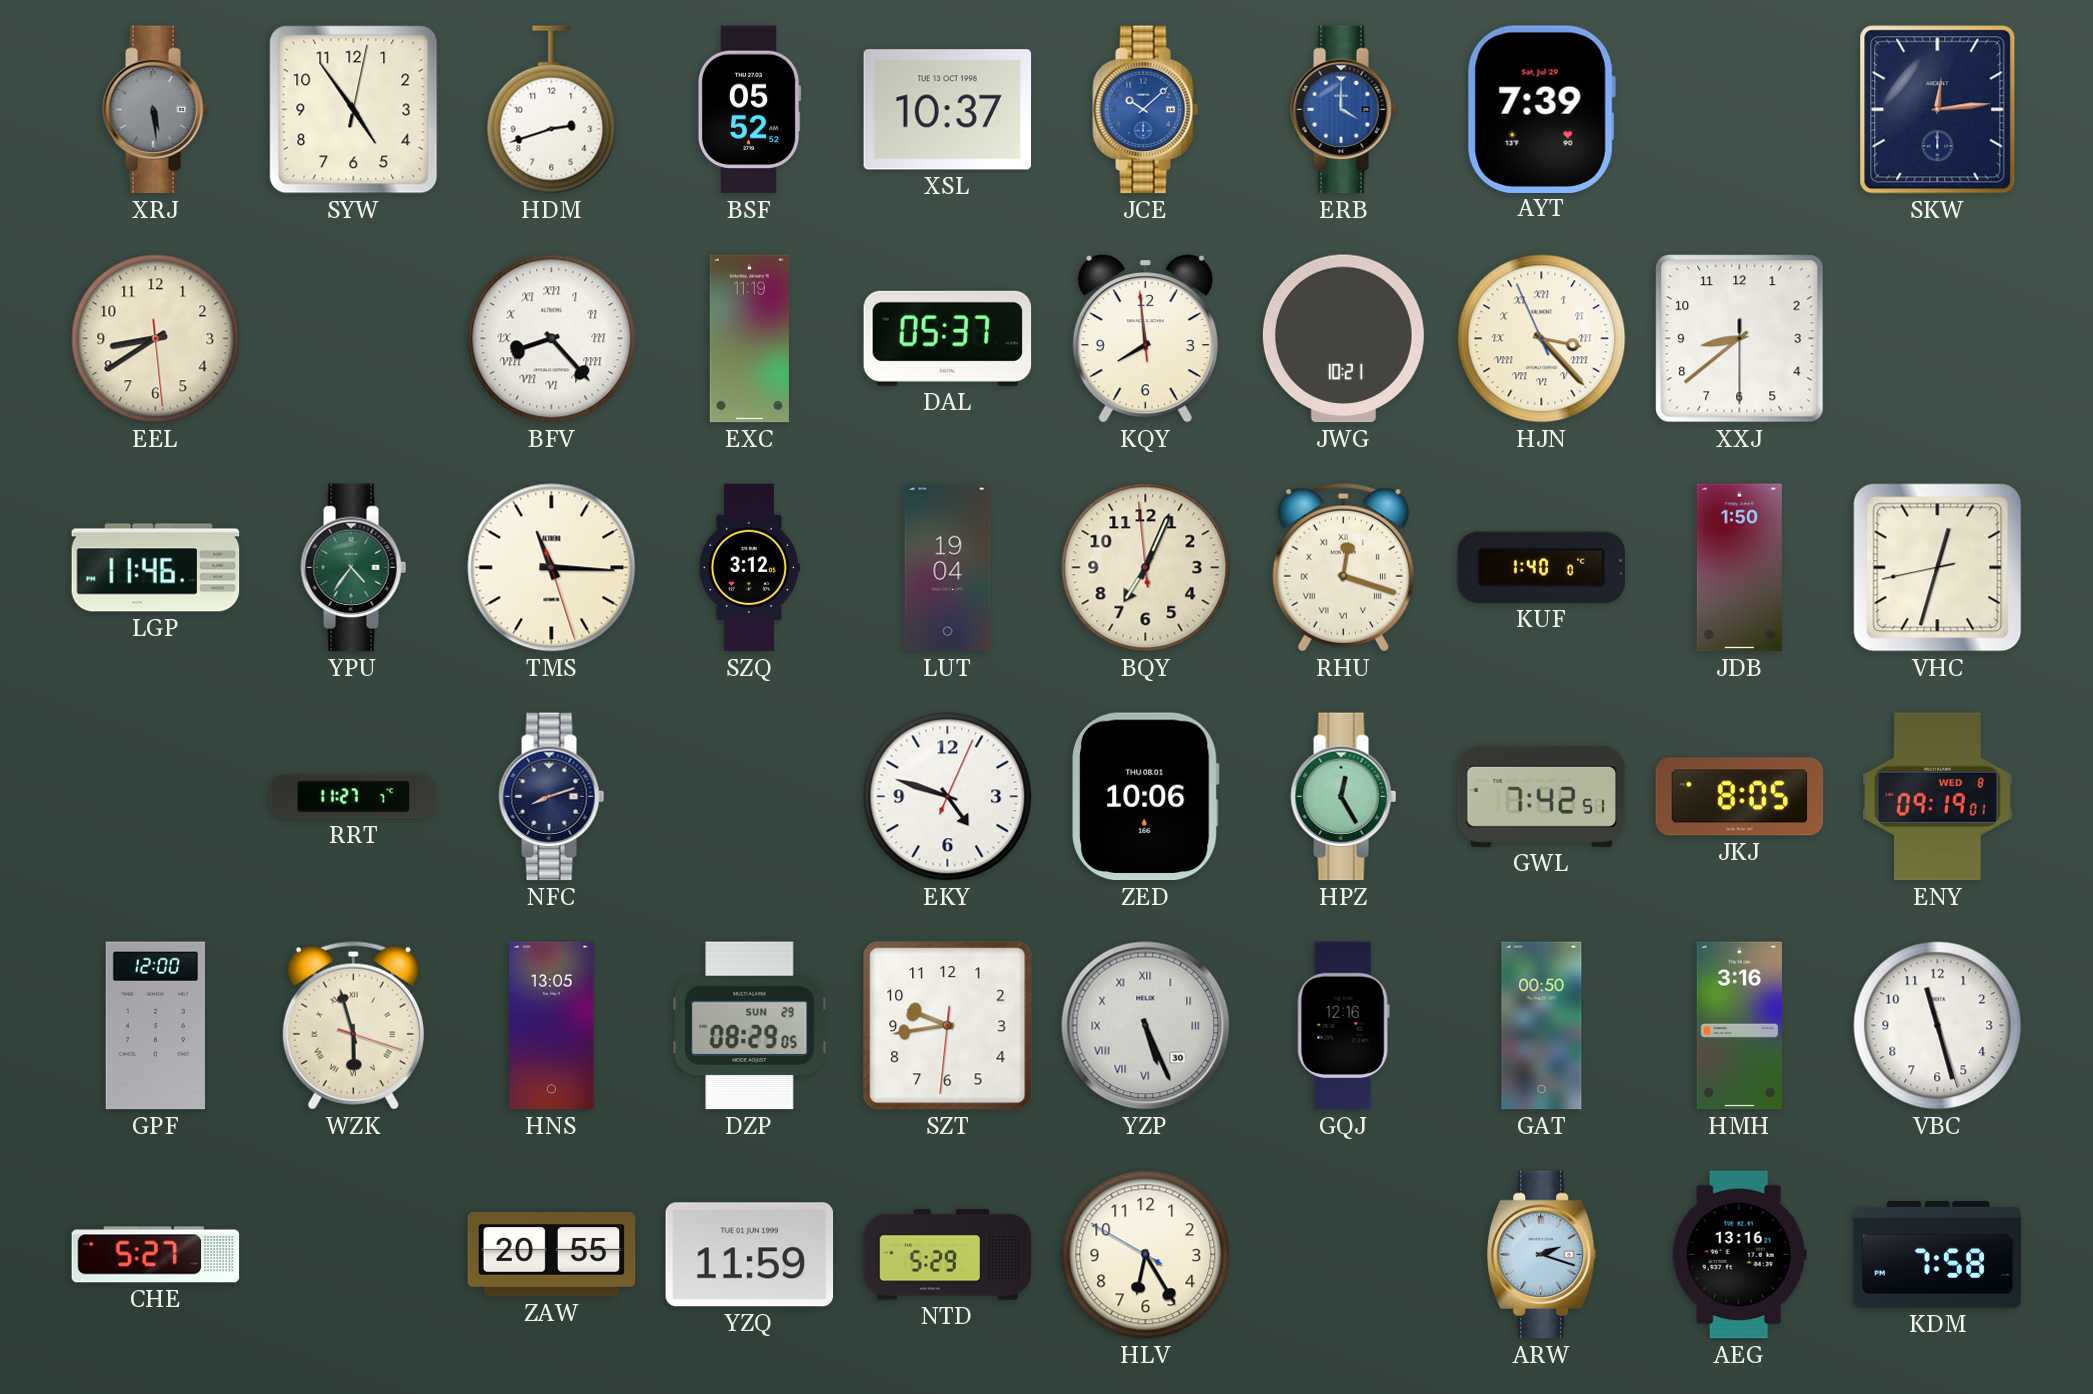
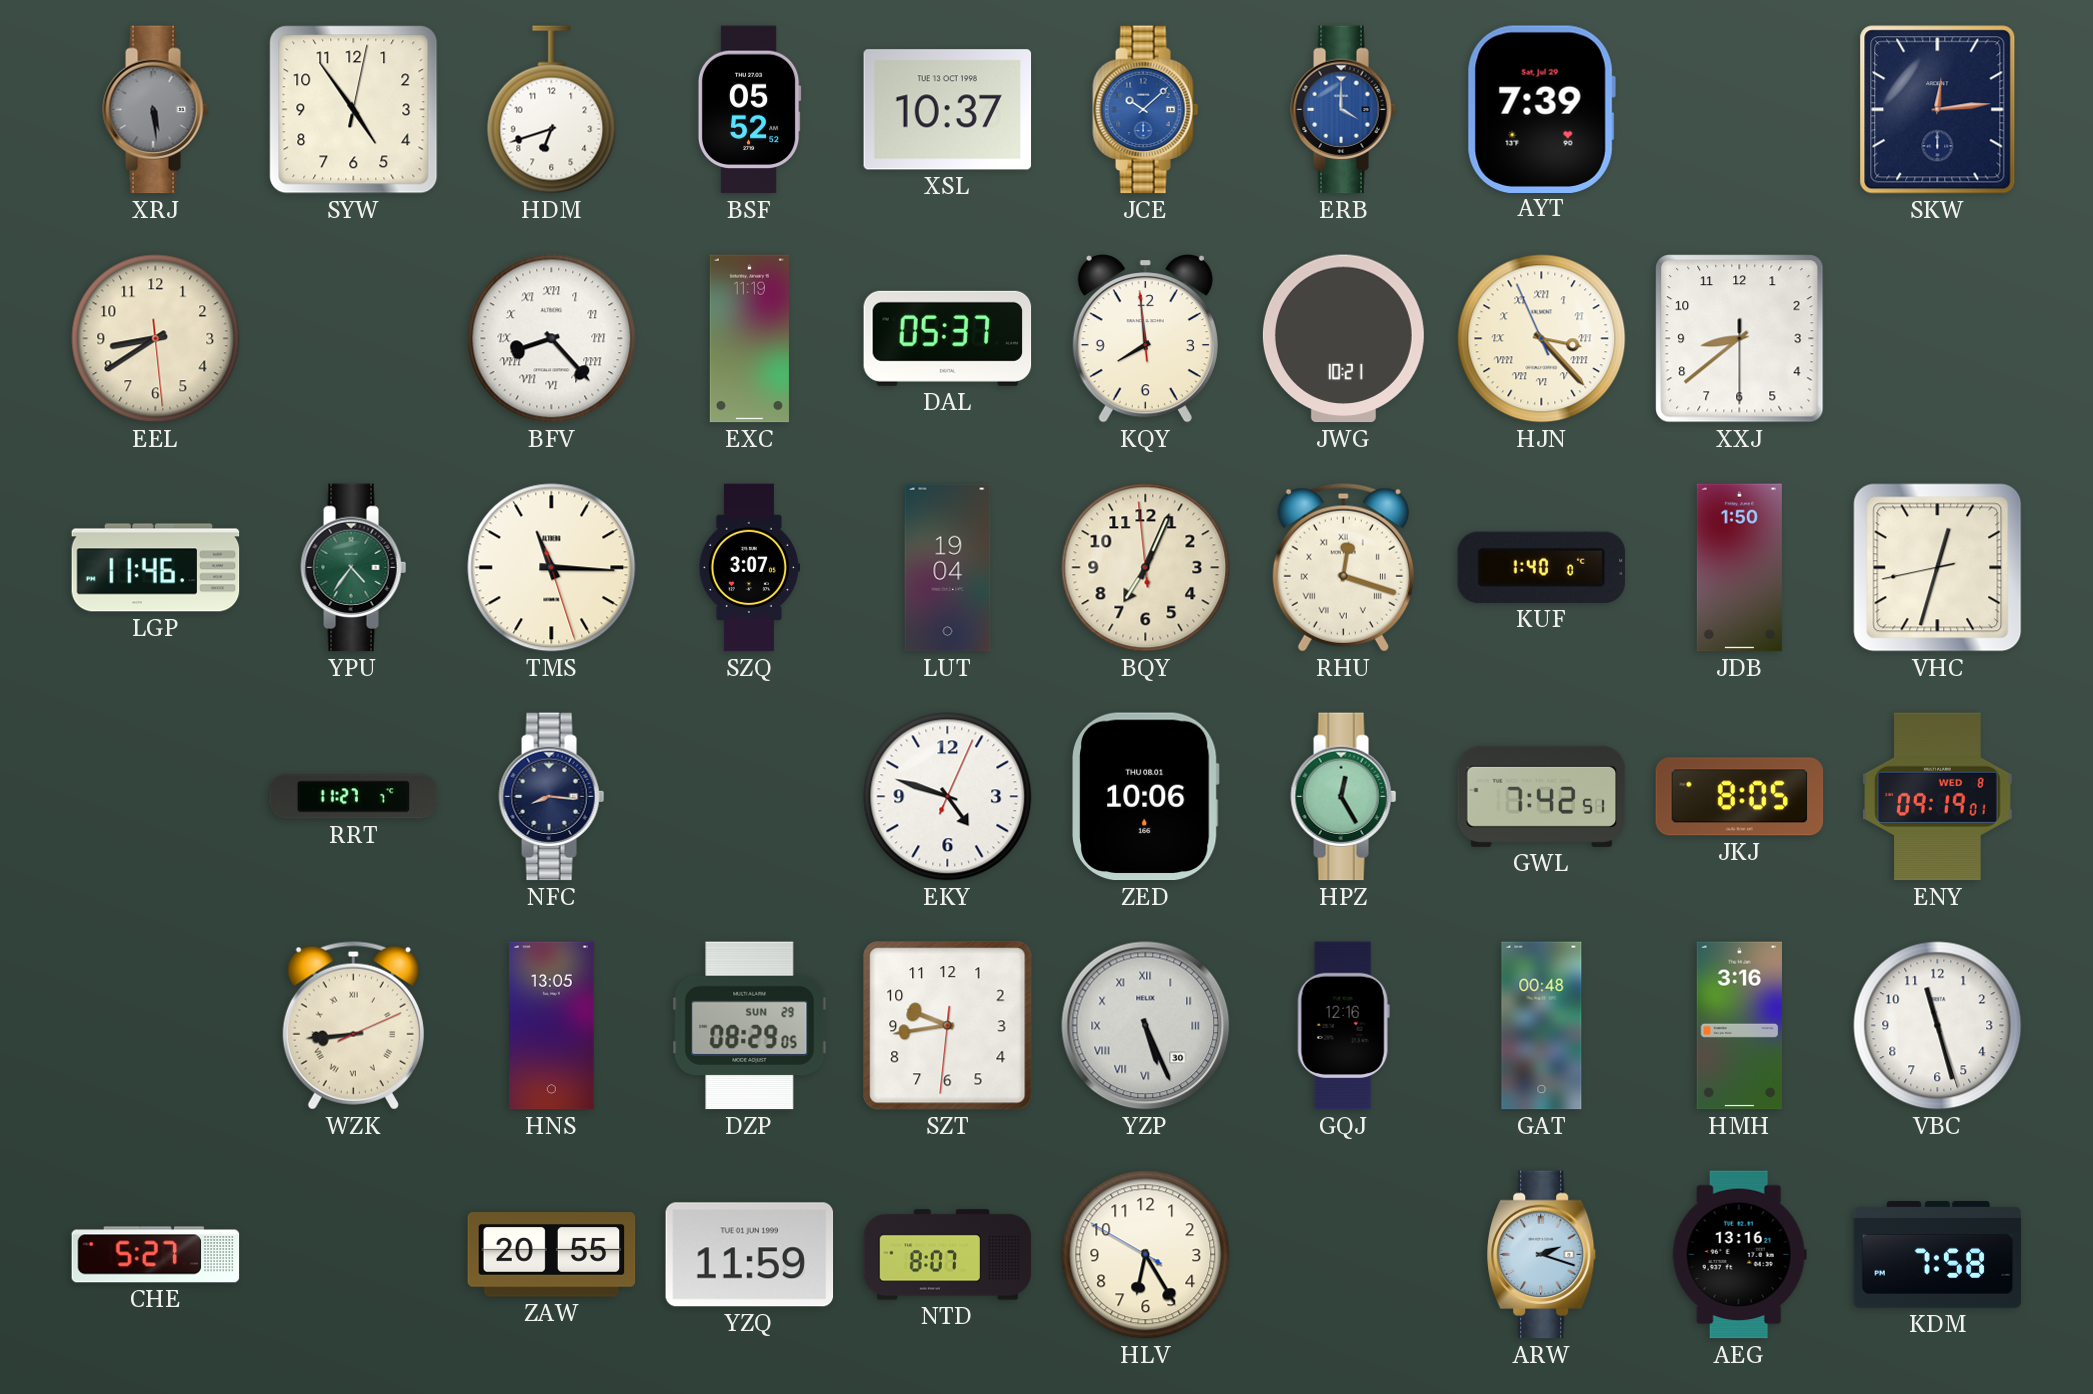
HDM: 2:42 -> 6:42
SZQ: 3:12 -> 3:07
NFC: 8:12 -> 8:16
GPF: 12:00 -> none
WZK: 5:57 -> 8:44
GAT: 00:50 -> 00:48
NTD: 5:29 -> 8:07
